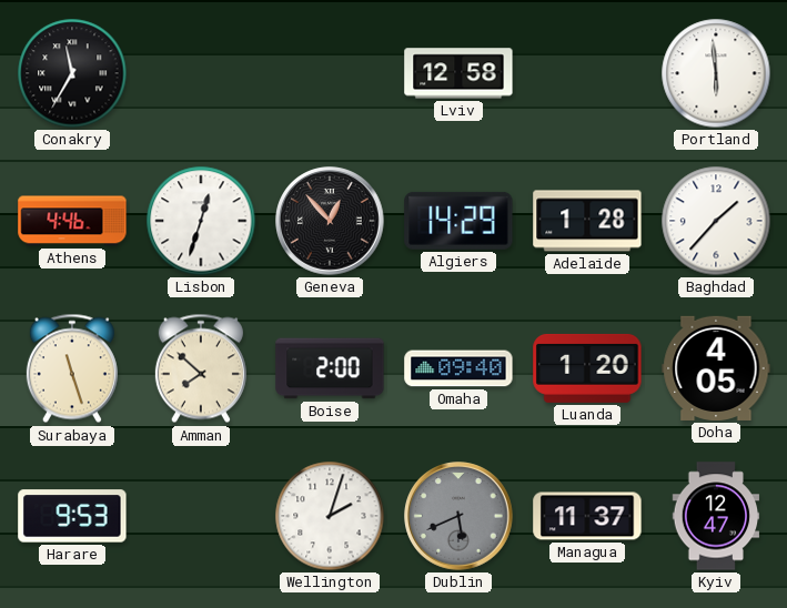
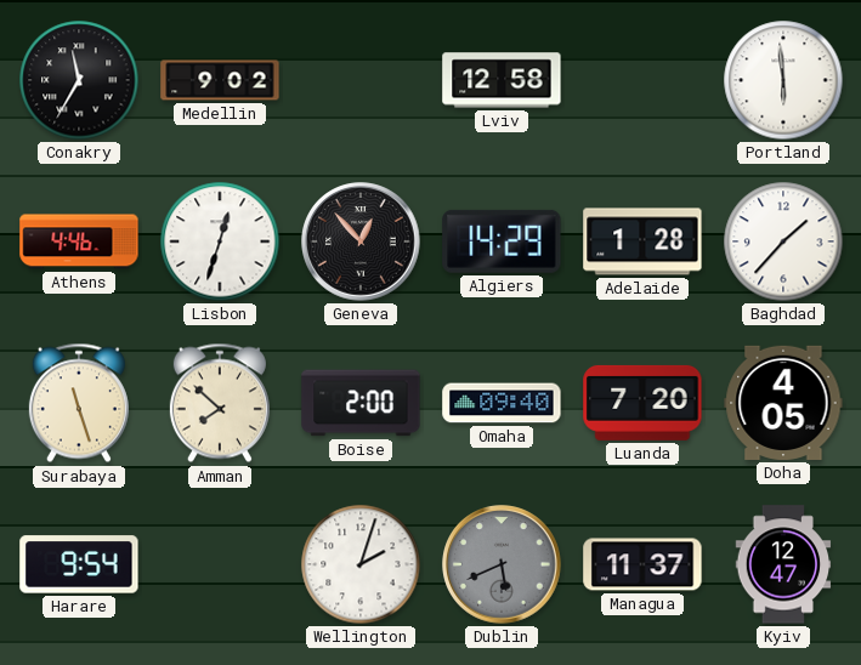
Medellin: none -> 9:02
Luanda: 1:20 -> 7:20
Harare: 9:53 -> 9:54
